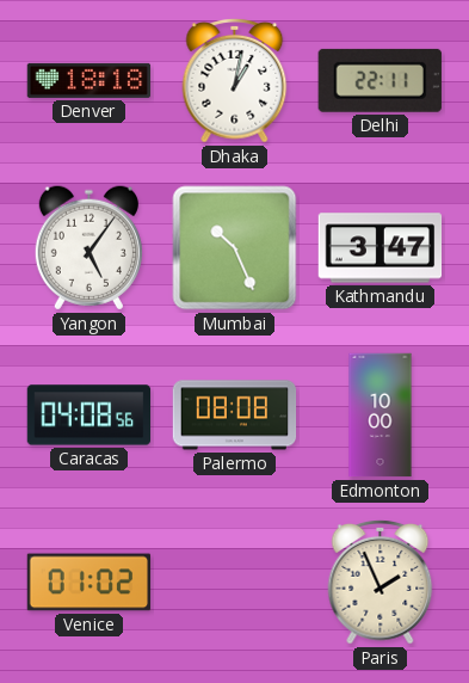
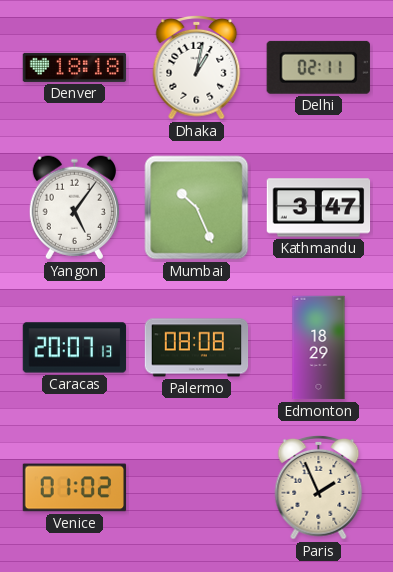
Delhi: 22:11 -> 02:11
Caracas: 04:08 -> 20:07
Edmonton: 10:00 -> 18:29
